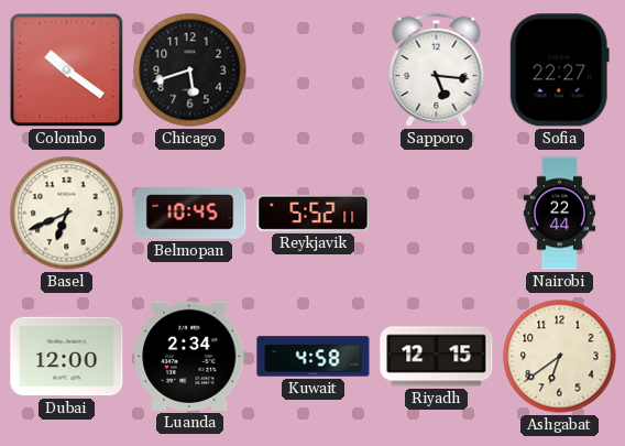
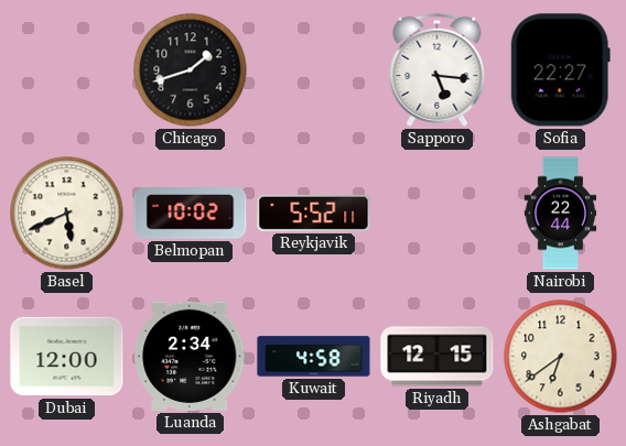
Colombo: 10:21 -> none
Chicago: 5:42 -> 1:42
Basel: 6:41 -> 5:41
Belmopan: 10:45 -> 10:02
